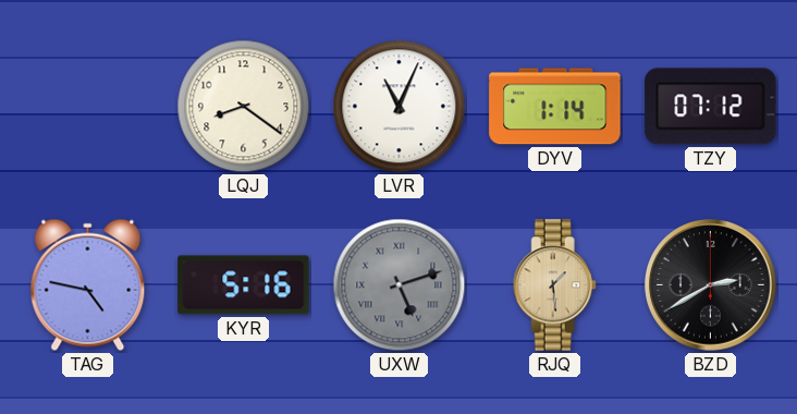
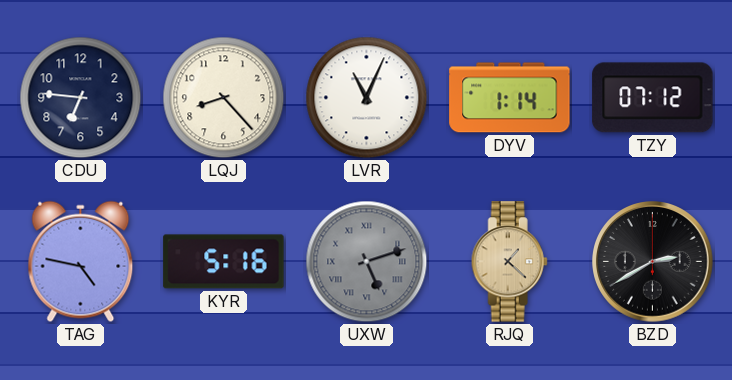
CDU: none -> 6:46
LQJ: 8:21 -> 8:23
RJQ: 1:29 -> 1:22
